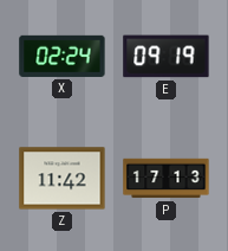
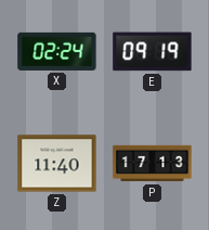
Z: 11:42 -> 11:40
